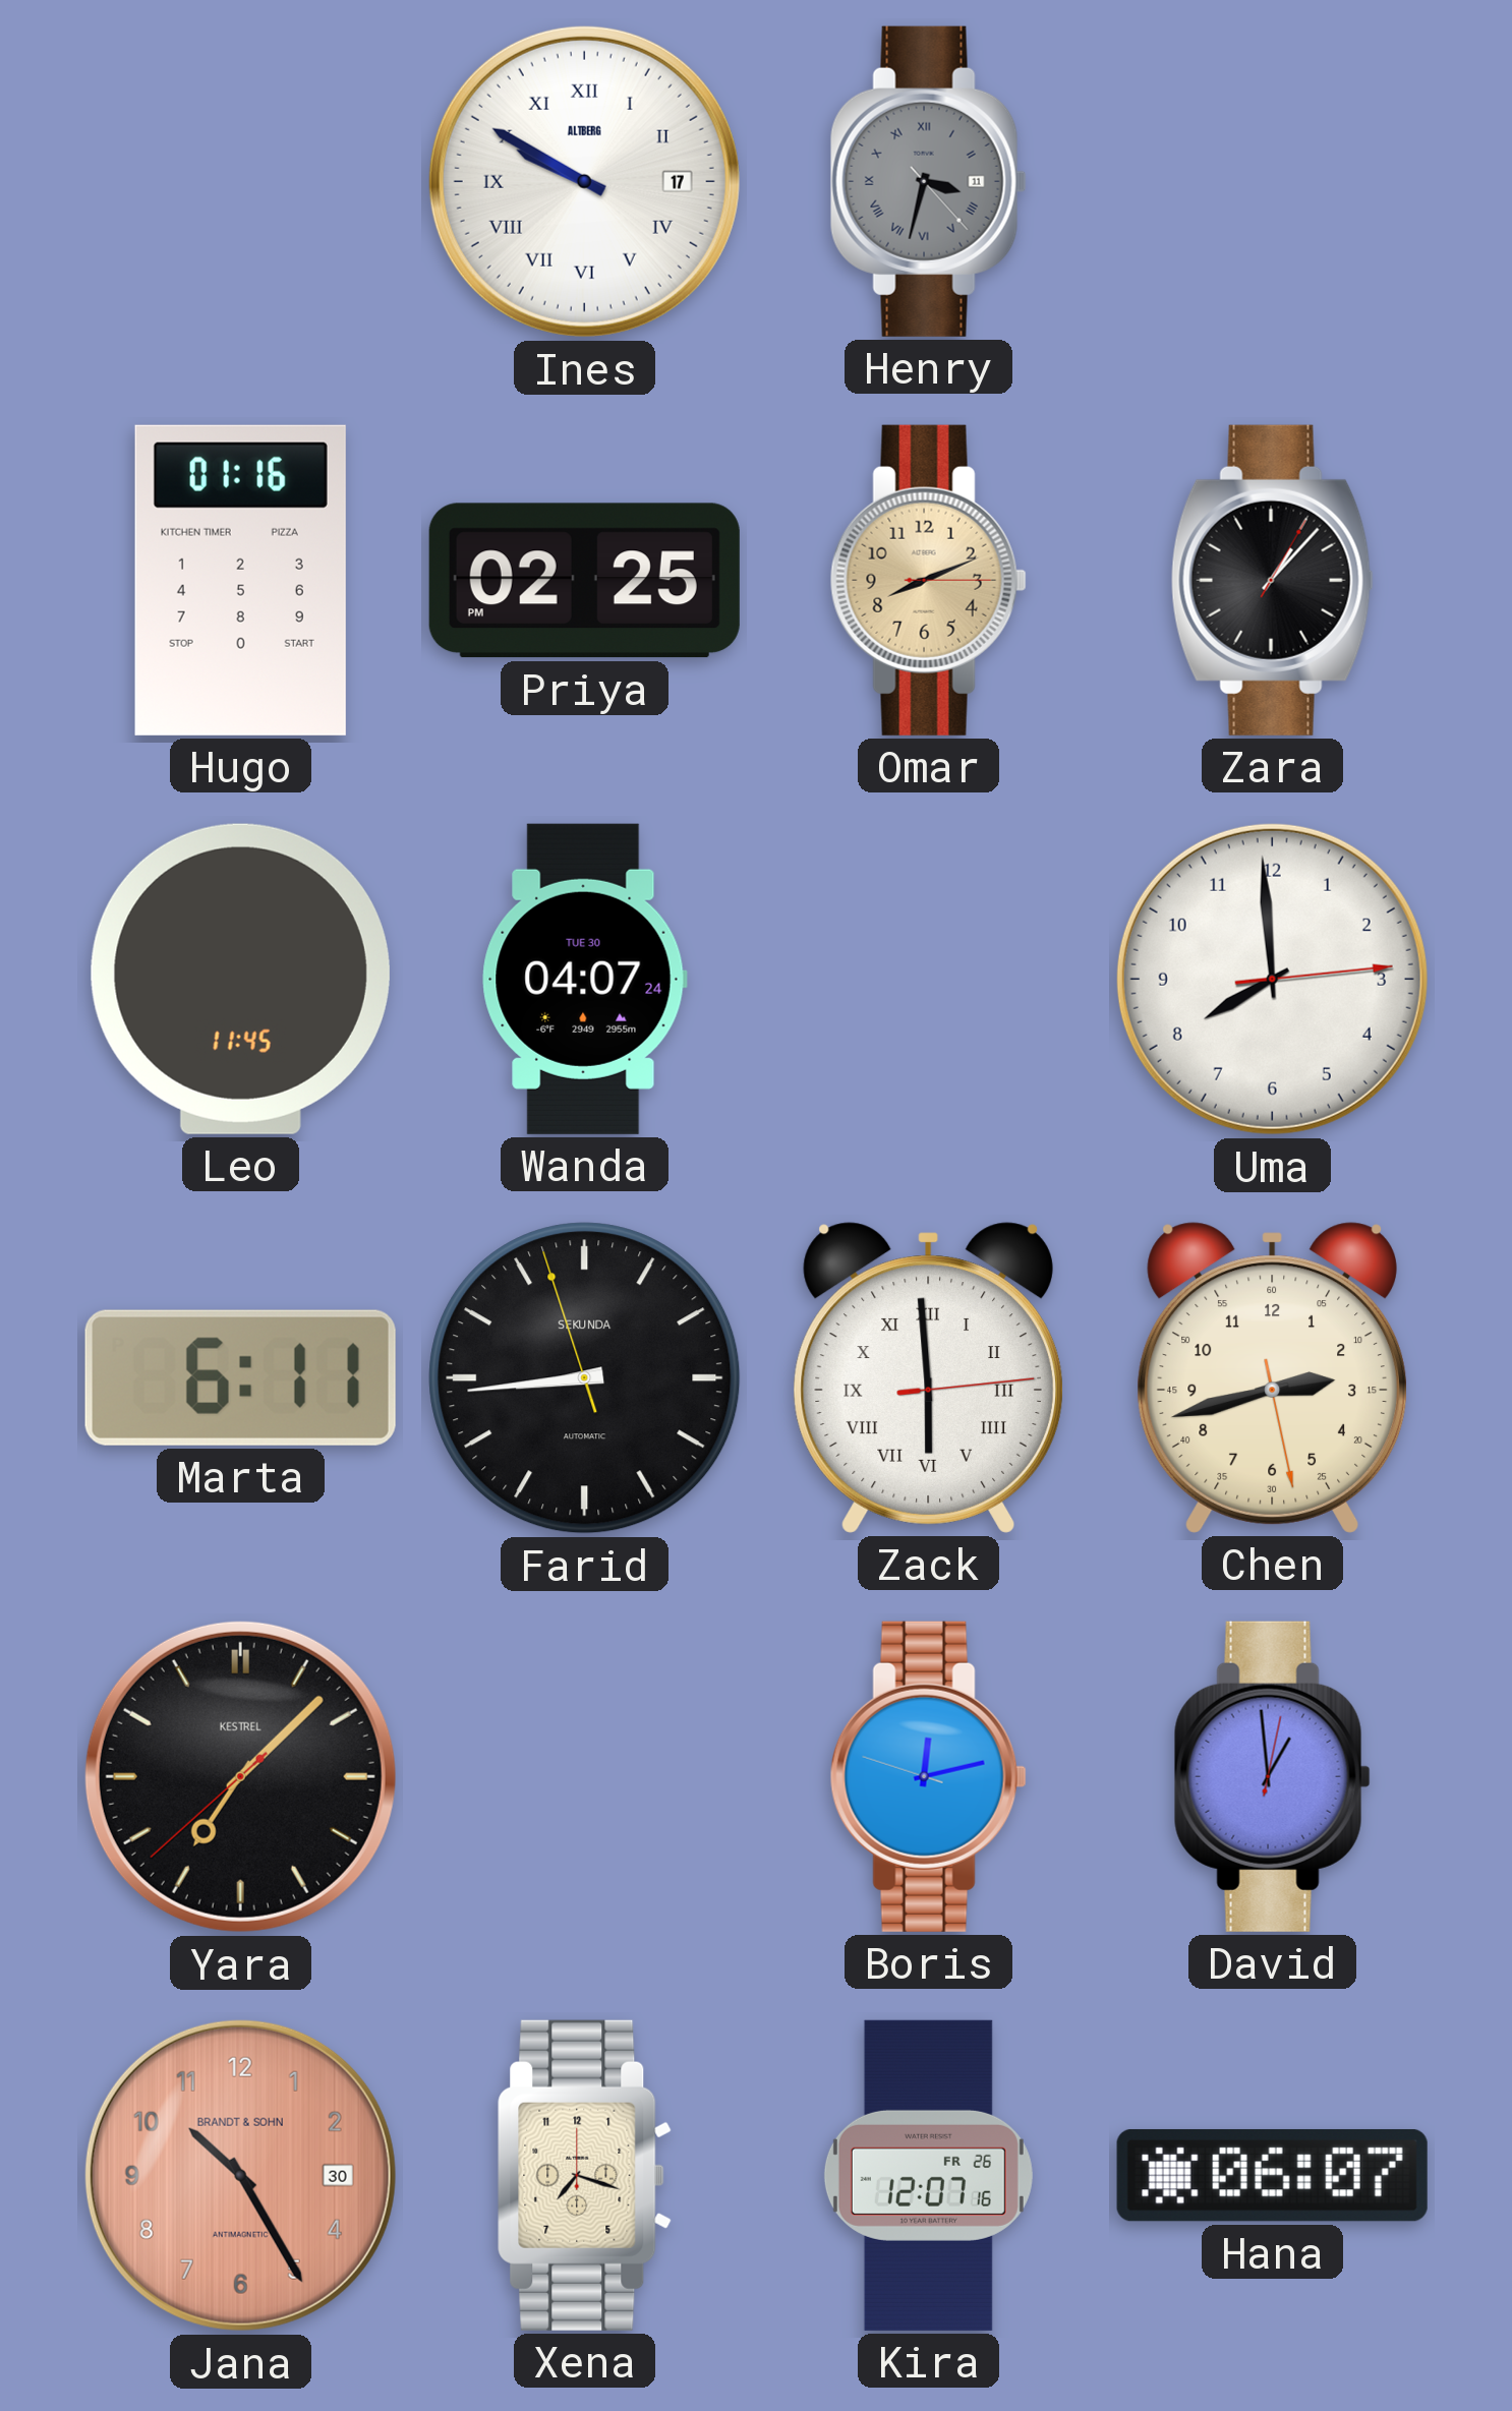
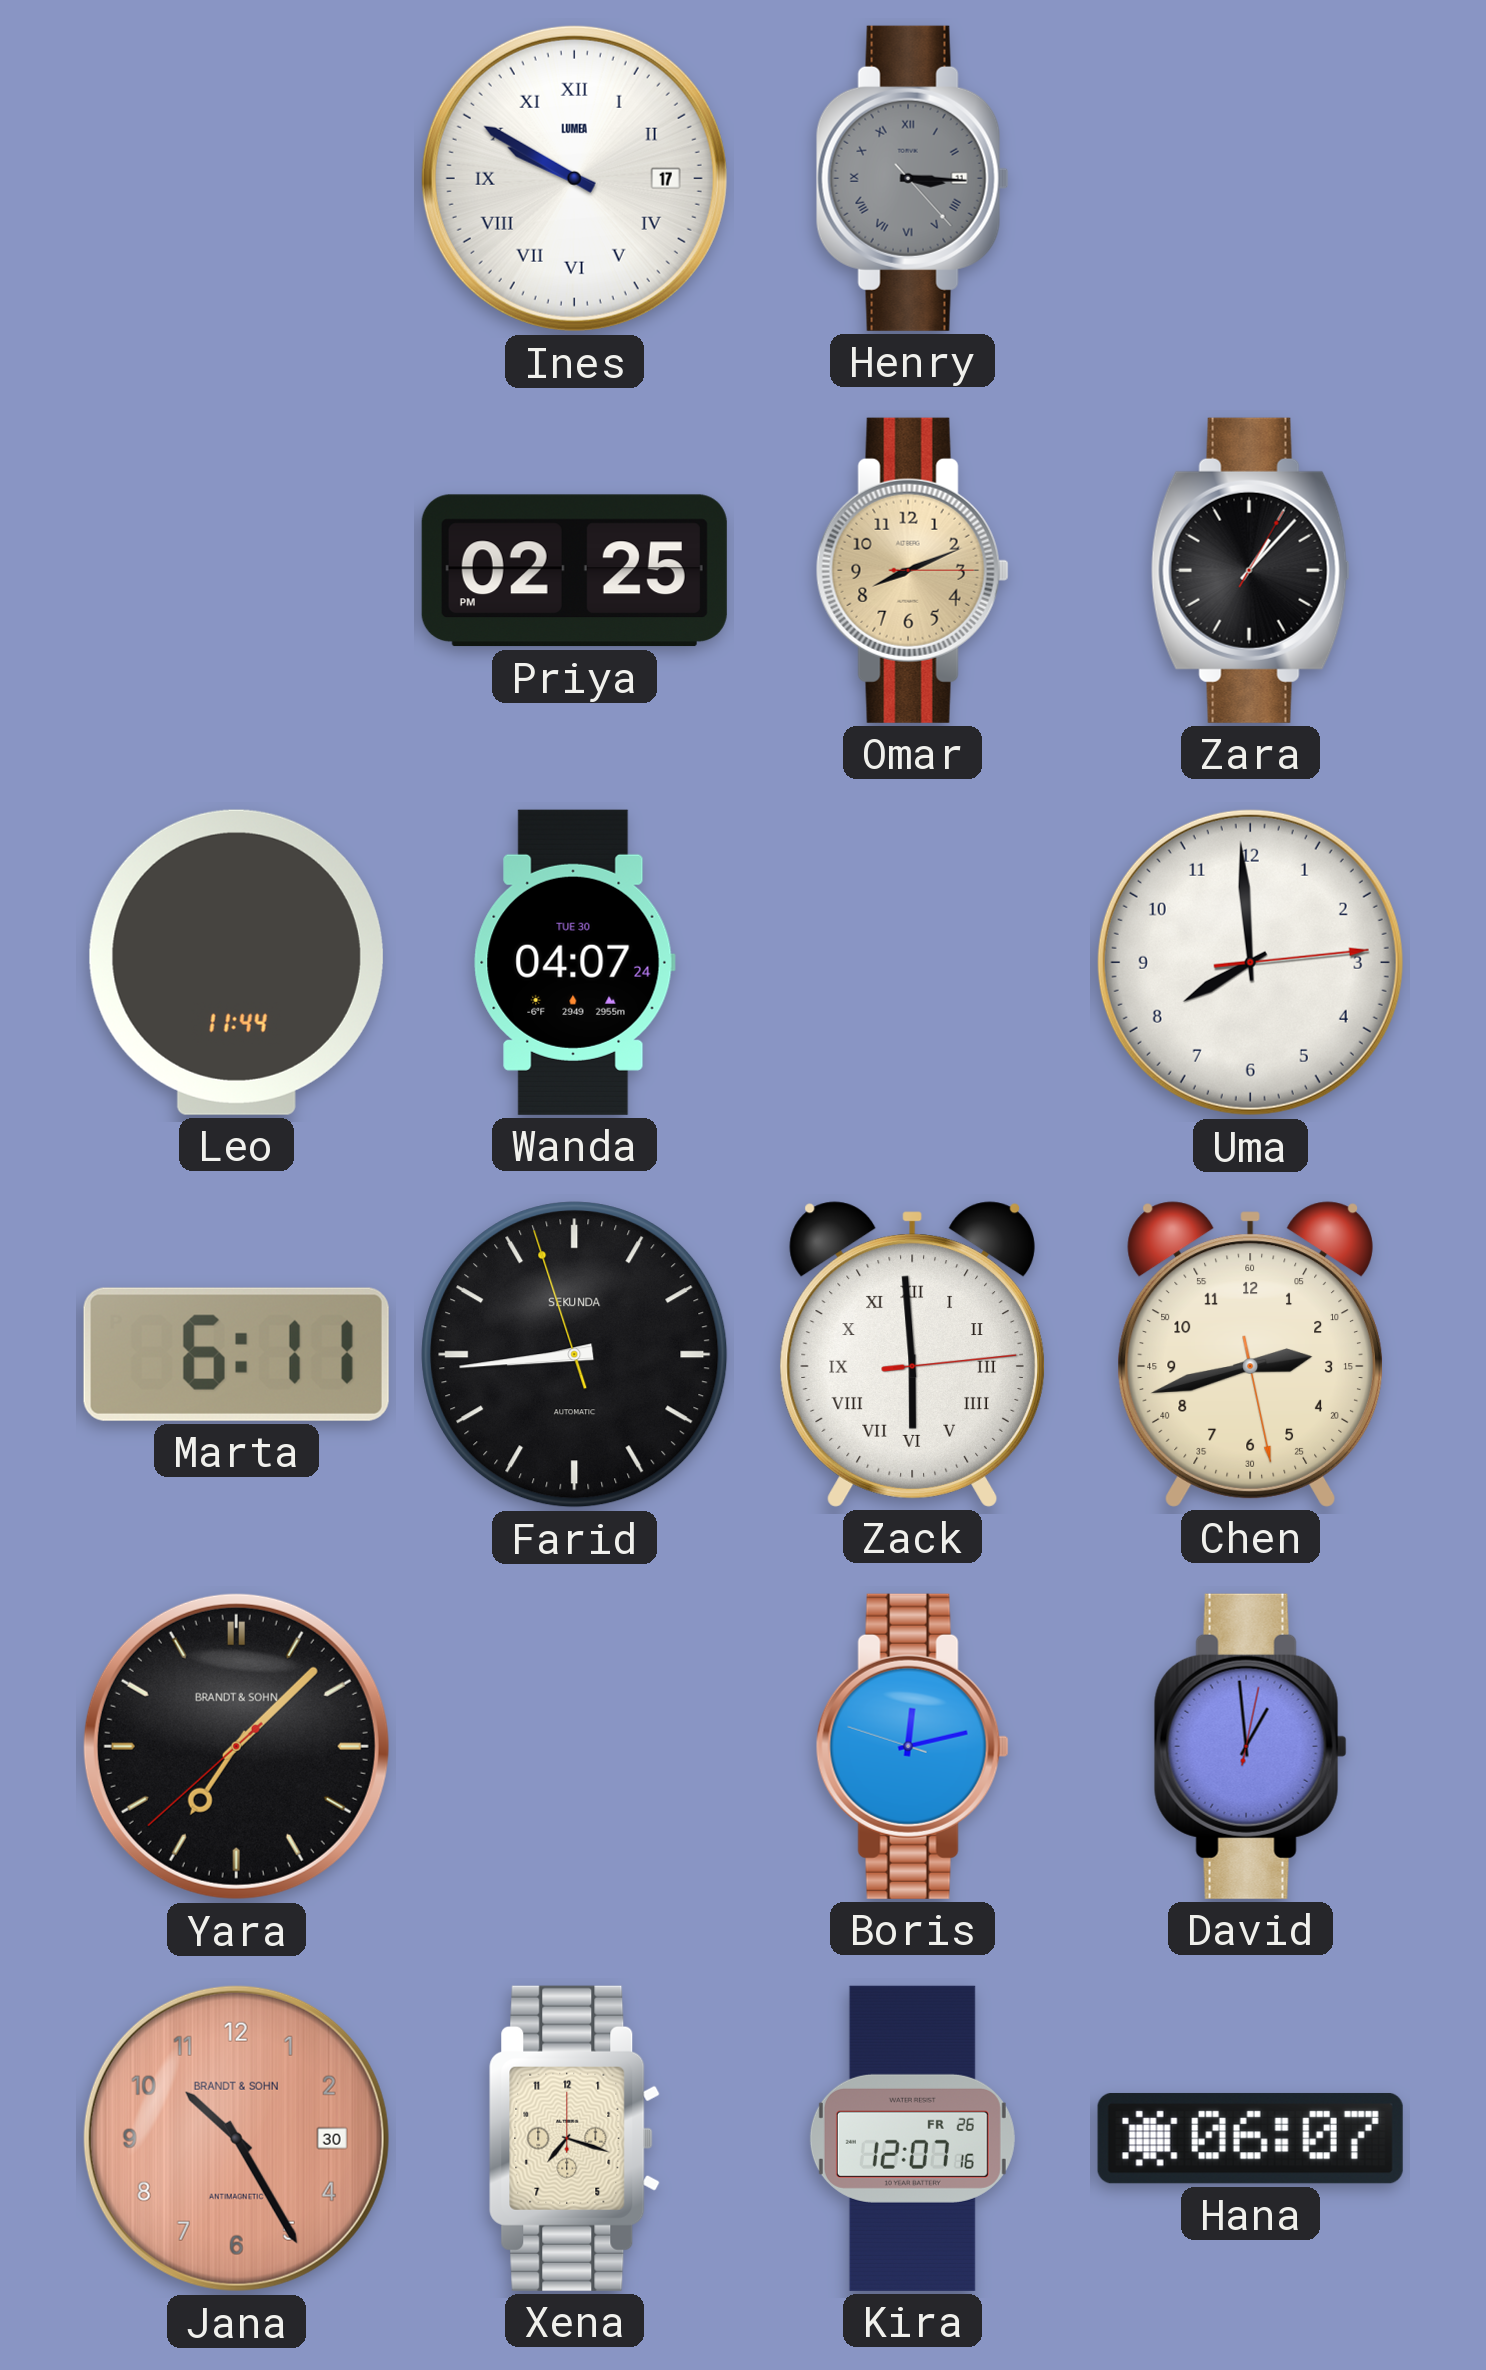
Ines brand: ALTBERG -> LUMEA
Henry: 3:32 -> 3:15
Hugo: 01:16 -> none
Leo: 11:45 -> 11:44
Yara brand: KESTREL -> BRANDT & SOHN
